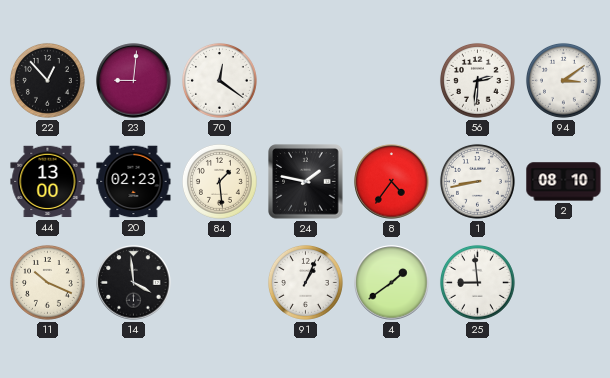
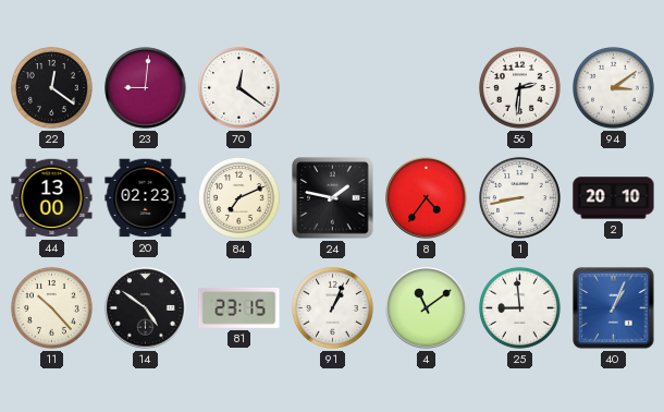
22: 12:53 -> 12:21
84: 1:29 -> 7:11
2: 08:10 -> 20:10
11: 10:19 -> 10:23
14: 3:59 -> 4:51
81: none -> 23:15
4: 1:39 -> 11:09
40: none -> 1:04
